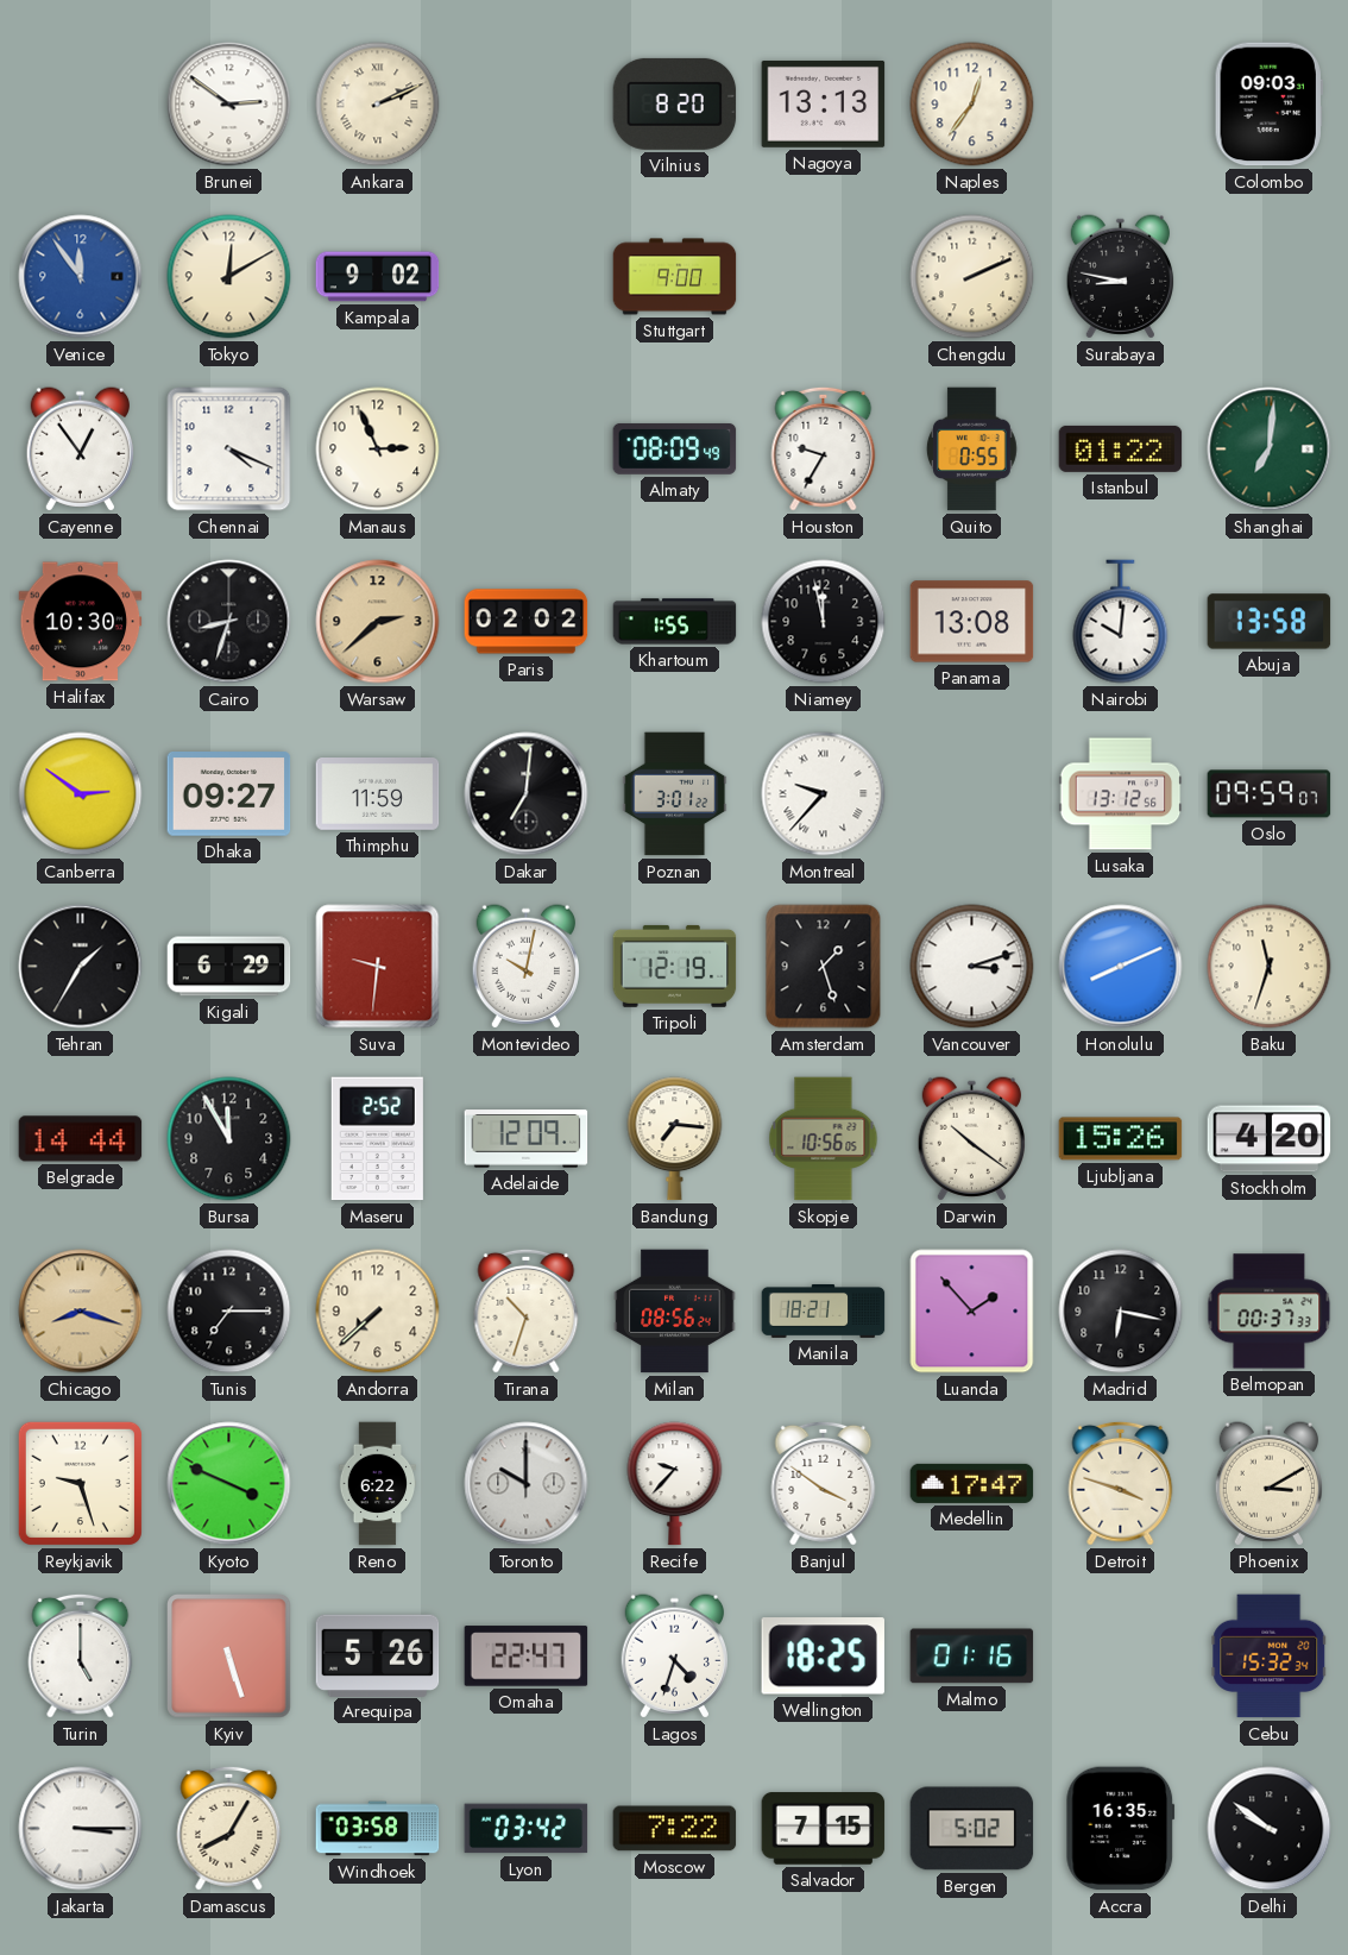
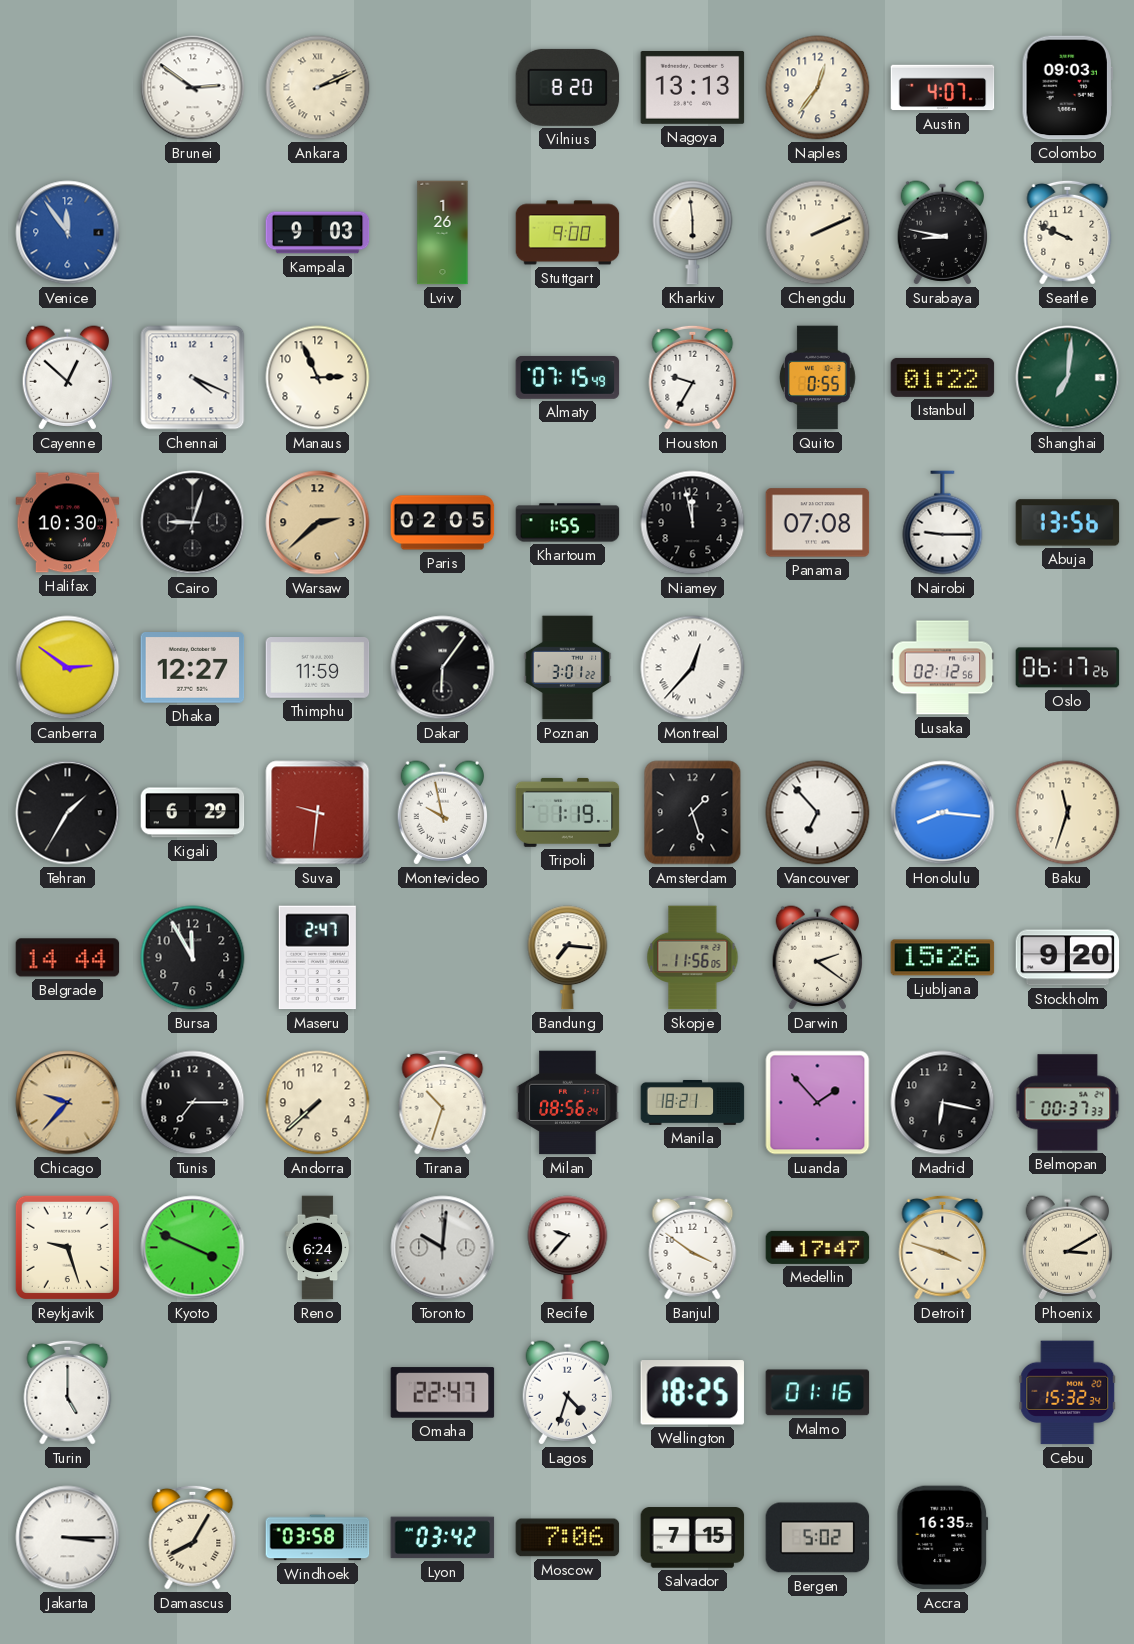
Austin: none -> 4:07
Tokyo: 12:10 -> none
Kampala: 9:02 -> 9:03
Lviv: none -> 1:26
Kharkiv: none -> 5:59
Seattle: none -> 9:49
Cayenne: 12:54 -> 12:52
Almaty: 08:09 -> 07:15
Cairo: 8:33 -> 9:03
Paris: 02:02 -> 02:05
Panama: 13:08 -> 07:08
Nairobi: 10:01 -> 9:15
Abuja: 13:58 -> 13:56
Dhaka: 09:27 -> 12:27
Dakar: 7:01 -> 6:06
Montreal: 9:37 -> 12:37
Lusaka: 13:12 -> 02:12
Oslo: 09:59 -> 06:17
Montevideo: 10:02 -> 9:58
Tripoli: 12:19 -> 1:19
Vancouver: 3:12 -> 6:53
Honolulu: 8:11 -> 8:16
Maseru: 2:52 -> 2:47
Adelaide: 12:09 -> none
Skopje: 10:56 -> 11:56
Darwin: 10:21 -> 2:21
Stockholm: 4:20 -> 9:20
Chicago: 8:18 -> 9:37
Reno: 6:22 -> 6:24
Toronto: 10:00 -> 10:01
Kyiv: 5:27 -> none
Arequipa: 5:26 -> none
Moscow: 7:22 -> 7:06
Delhi: 9:51 -> none
